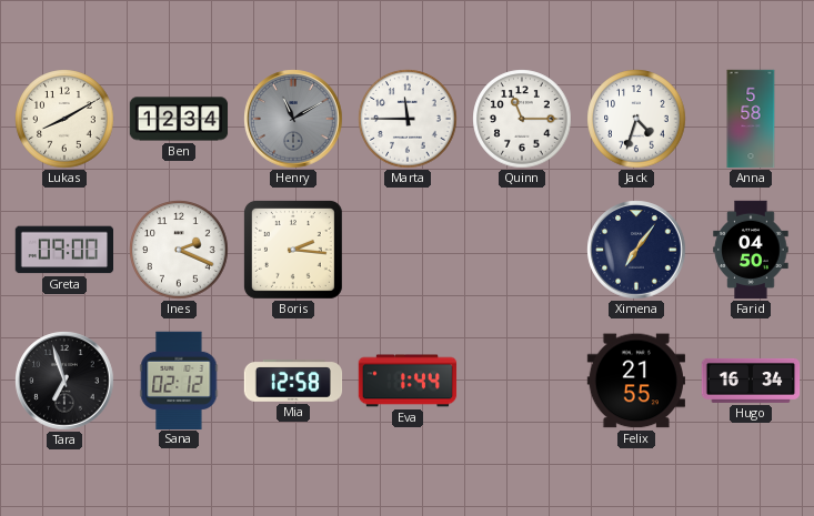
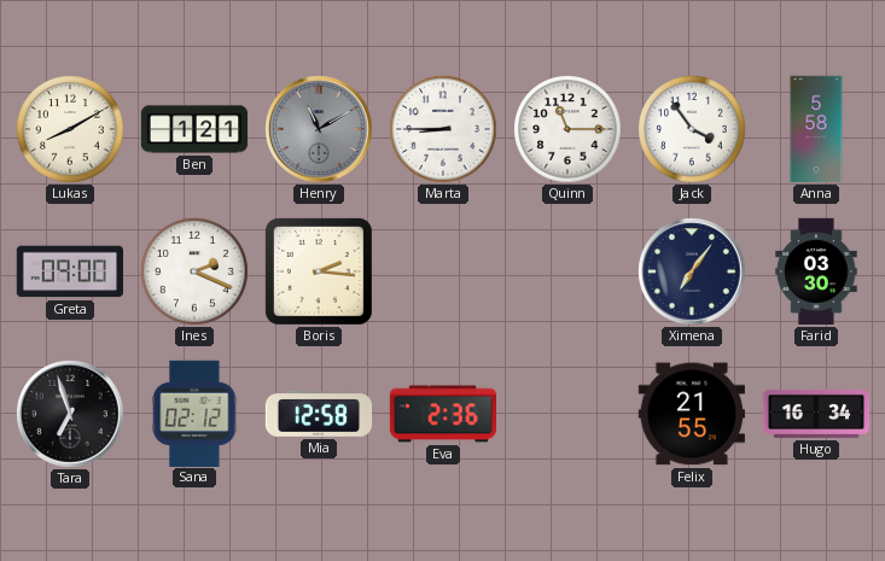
Ben: 12:34 -> 1:21
Marta: 11:45 -> 8:45
Jack: 4:33 -> 3:54
Farid: 04:50 -> 03:30
Eva: 1:44 -> 2:36
